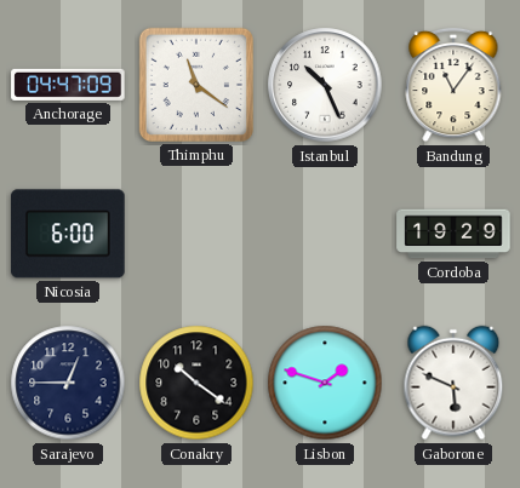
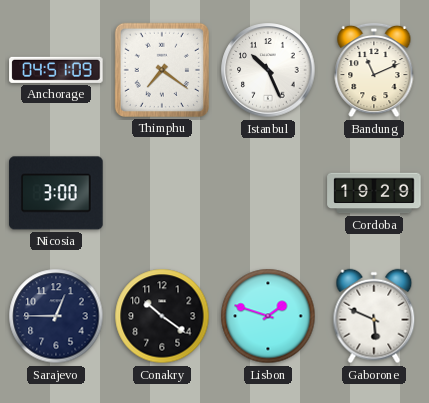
Anchorage: 04:47 -> 04:51
Thimphu: 11:21 -> 7:21
Bandung: 11:06 -> 11:11
Nicosia: 6:00 -> 3:00
